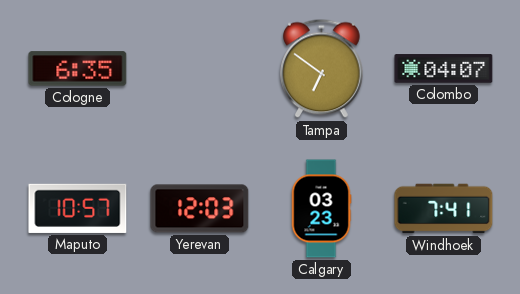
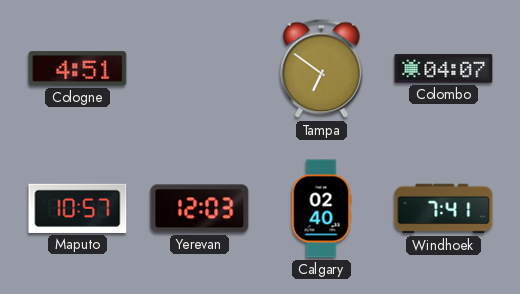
Cologne: 6:35 -> 4:51
Calgary: 03:23 -> 02:40
